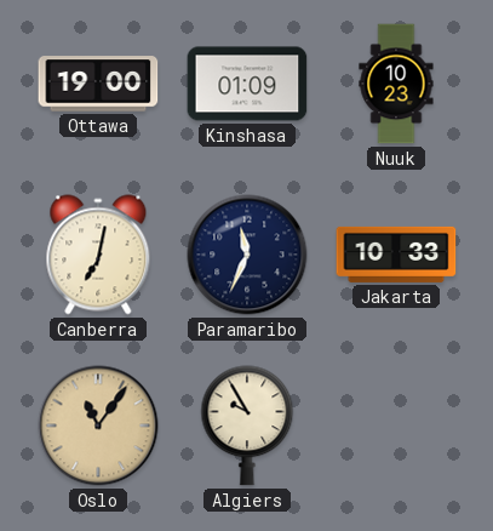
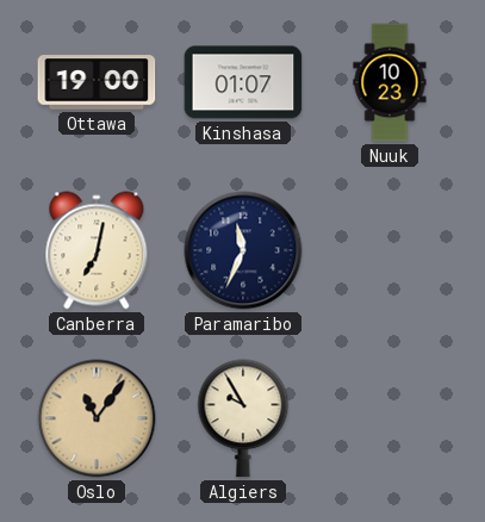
Kinshasa: 01:09 -> 01:07
Jakarta: 10:33 -> none
